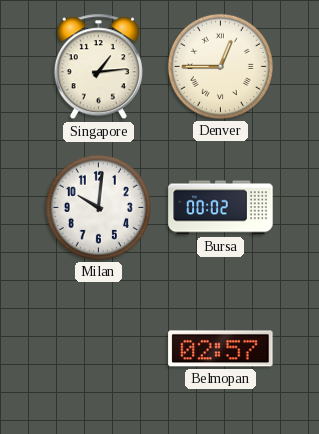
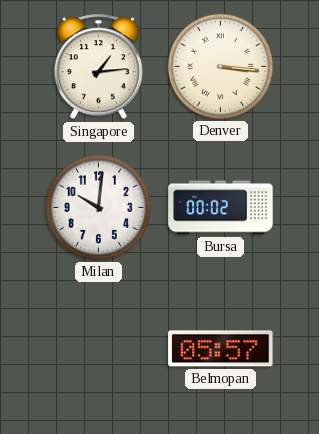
Denver: 12:45 -> 3:16
Belmopan: 02:57 -> 05:57
